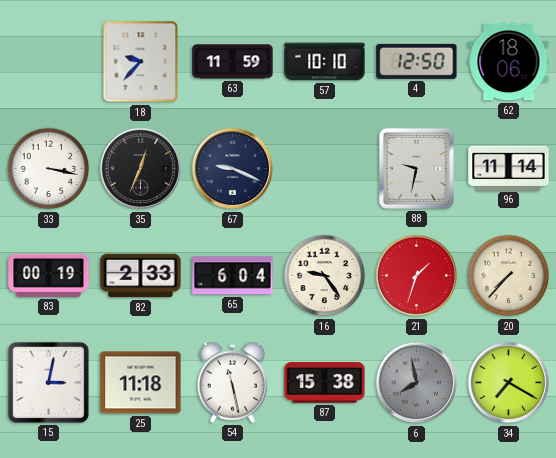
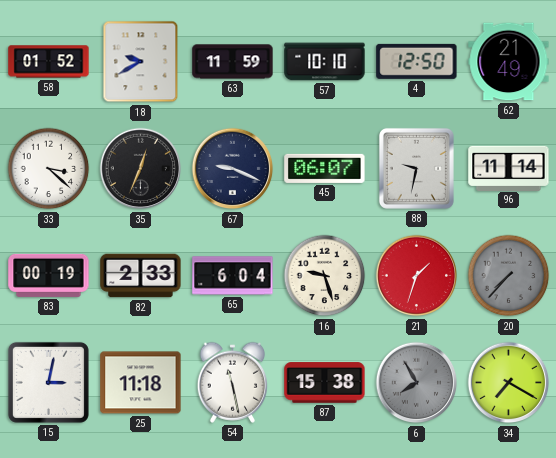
58: none -> 01:52
18: 9:37 -> 9:40
62: 18:06 -> 21:49
33: 3:17 -> 3:22
45: none -> 06:07
16: 9:24 -> 9:27
20 dial: cream -> grey
6: 7:58 -> 7:55
